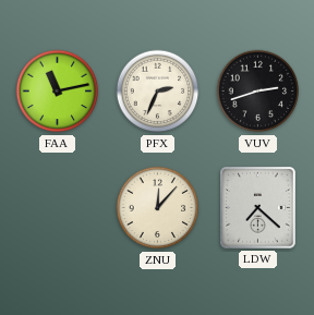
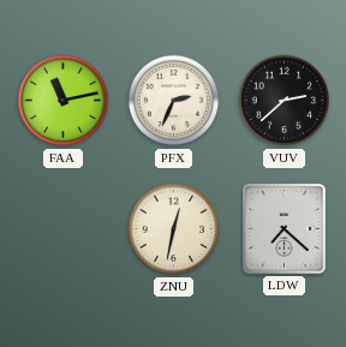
VUV: 2:42 -> 2:38
ZNU: 12:07 -> 12:32
